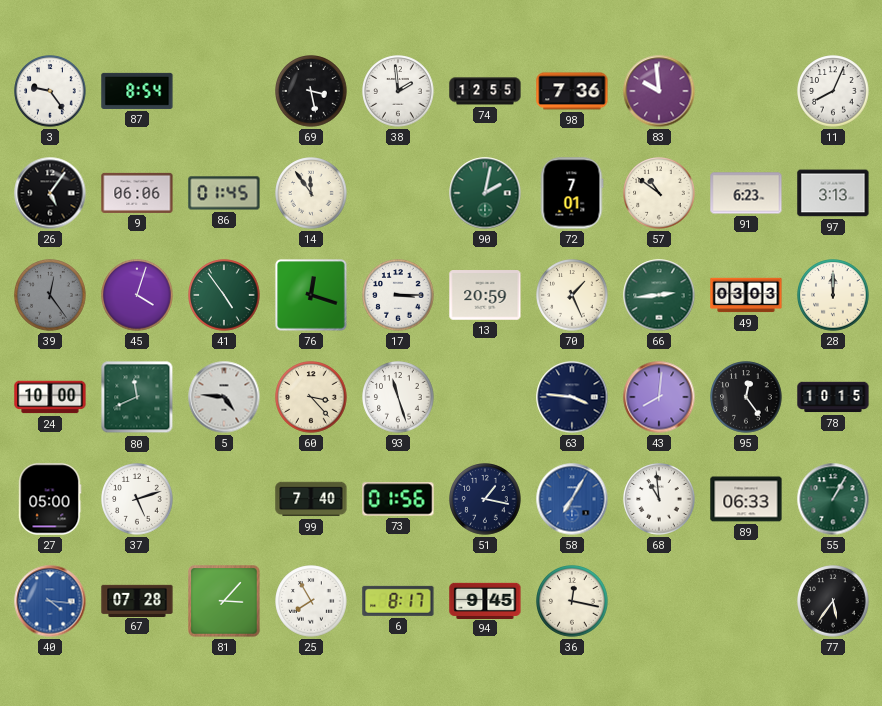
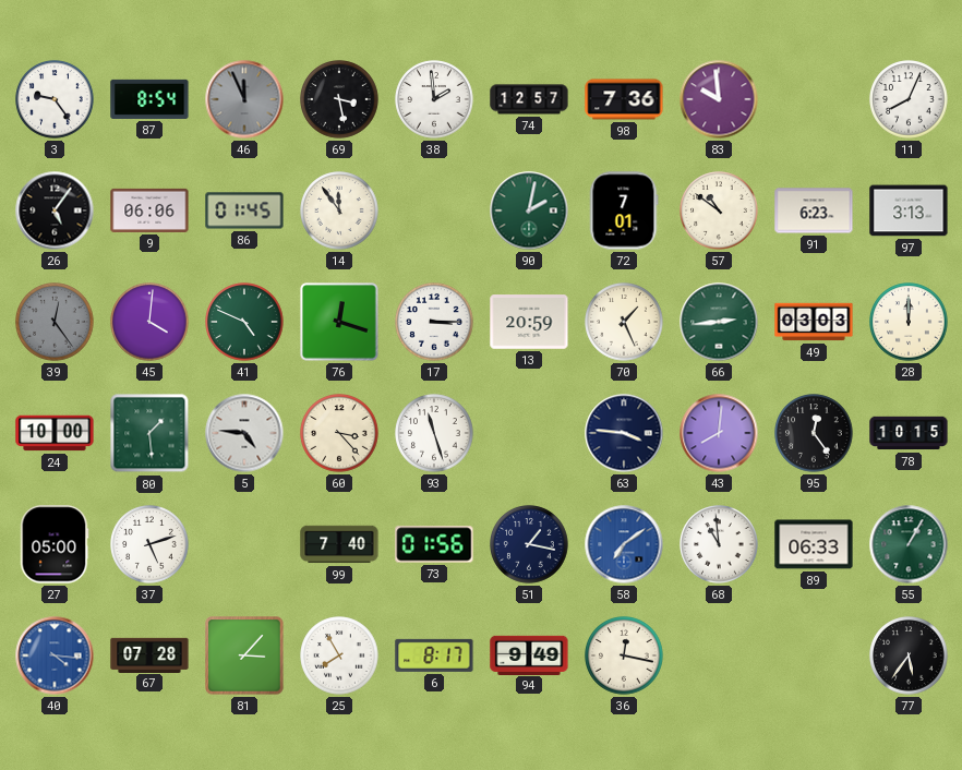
46: none -> 11:56
74: 12:55 -> 12:57
45: 4:03 -> 4:01
41: 4:54 -> 4:49
80: 11:41 -> 1:29
58: 7:05 -> 7:09
94: 9:45 -> 9:49
